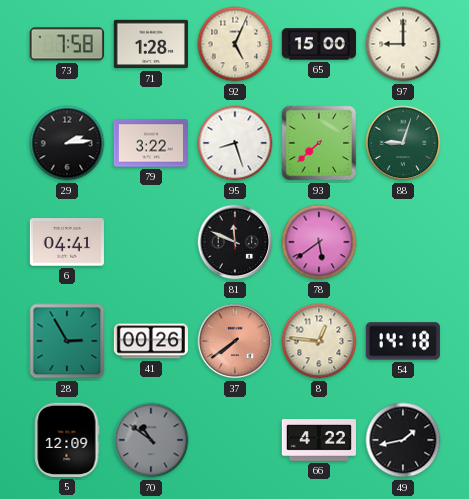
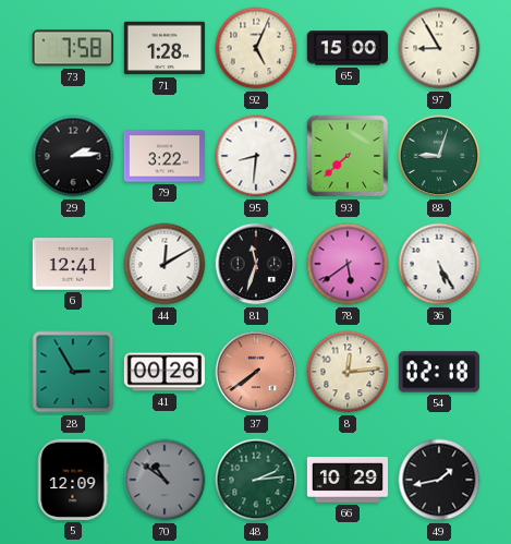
97: 9:00 -> 8:55
95: 8:27 -> 8:31
6: 04:41 -> 12:41
44: none -> 12:10
81: 11:49 -> 11:33
36: none -> 5:25
8: 12:46 -> 12:14
54: 14:18 -> 02:18
48: none -> 2:14
66: 4:22 -> 10:29
